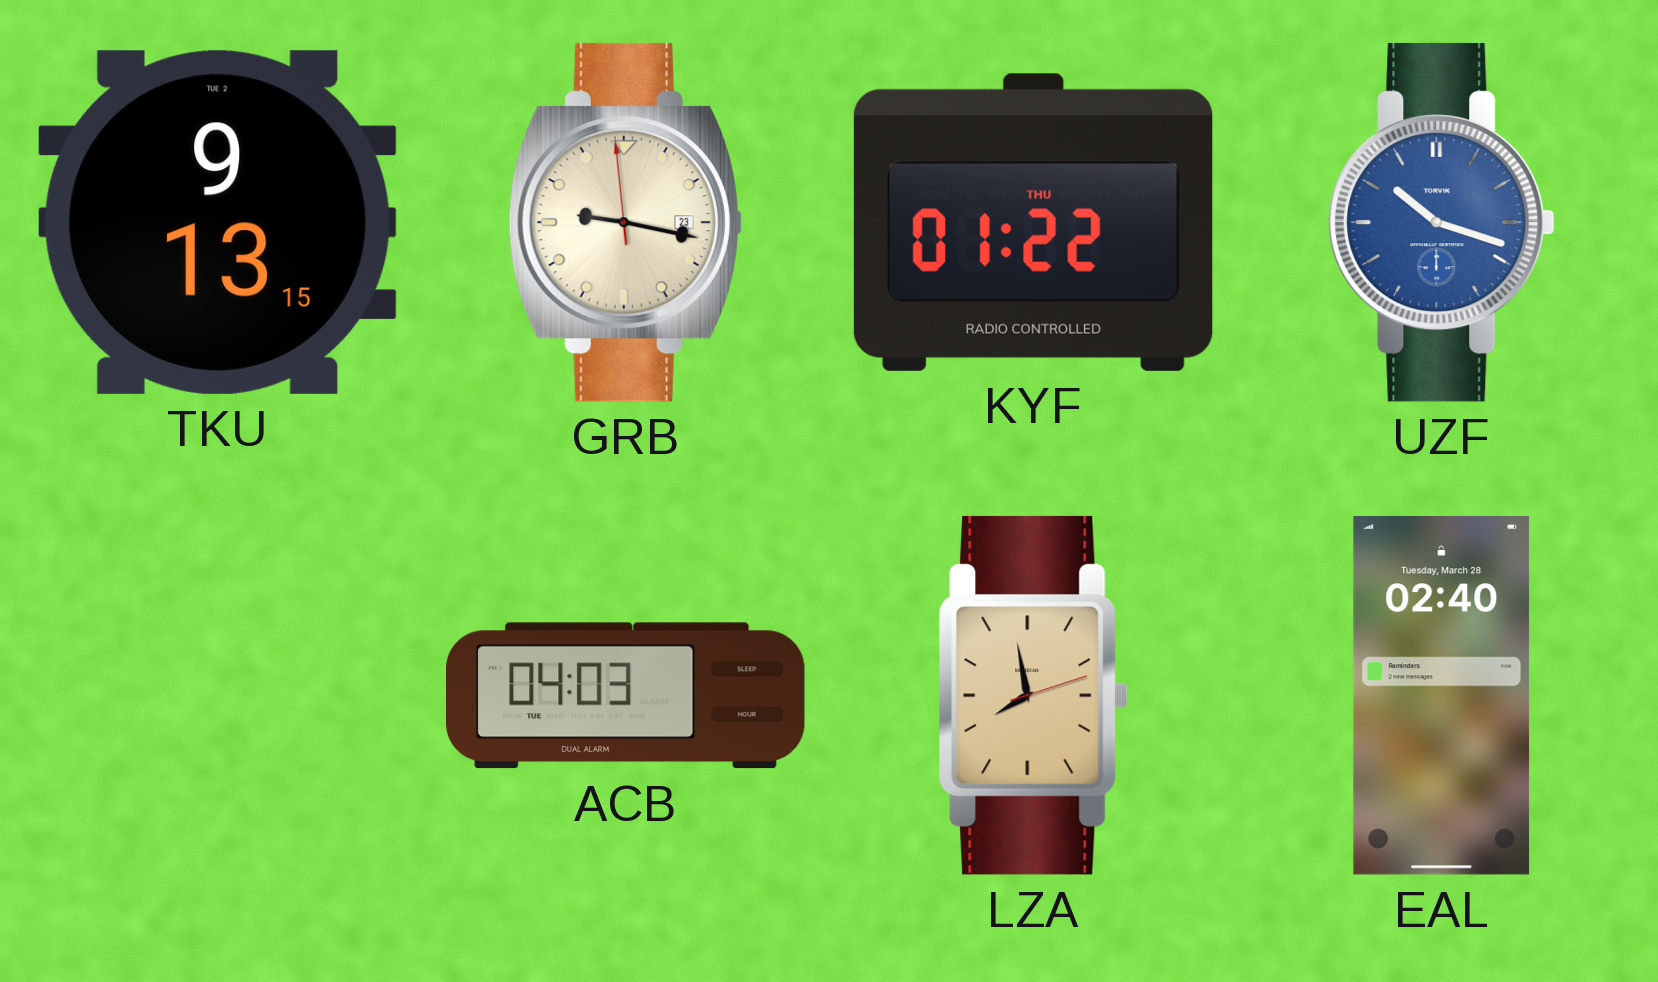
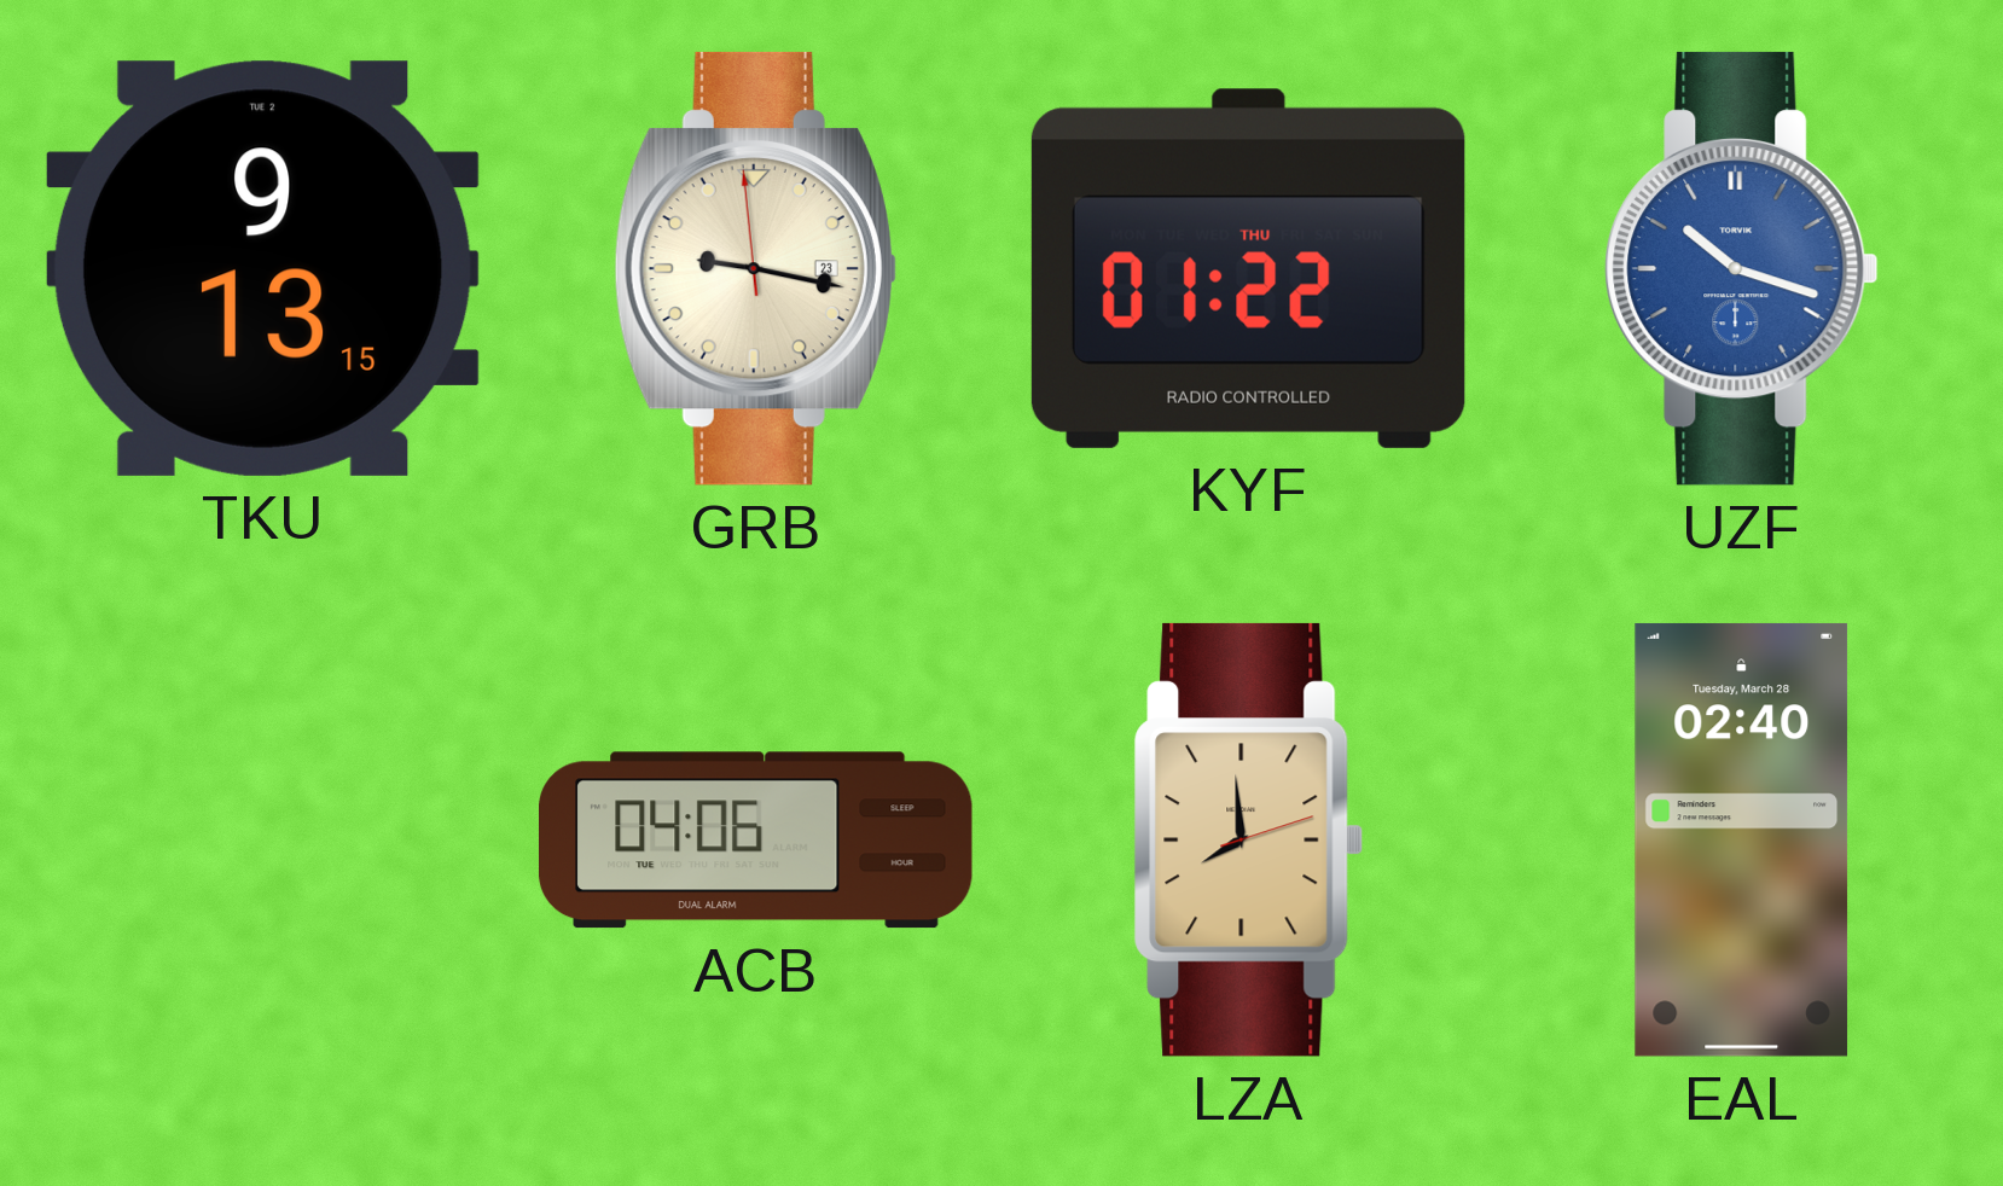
ACB: 04:03 -> 04:06
LZA: 7:58 -> 7:59
